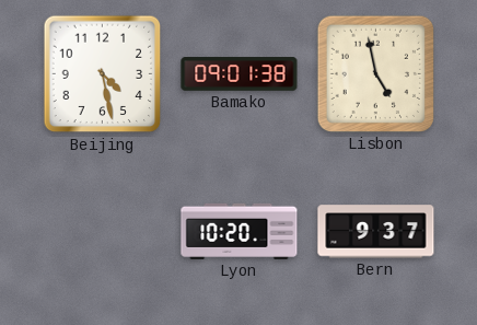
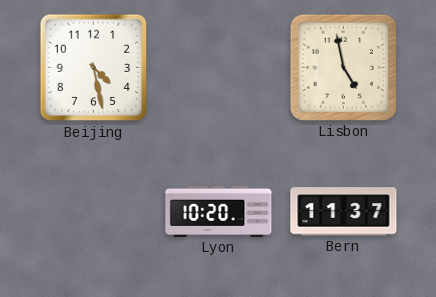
Bamako: 09:01 -> none
Bern: 9:37 -> 11:37
